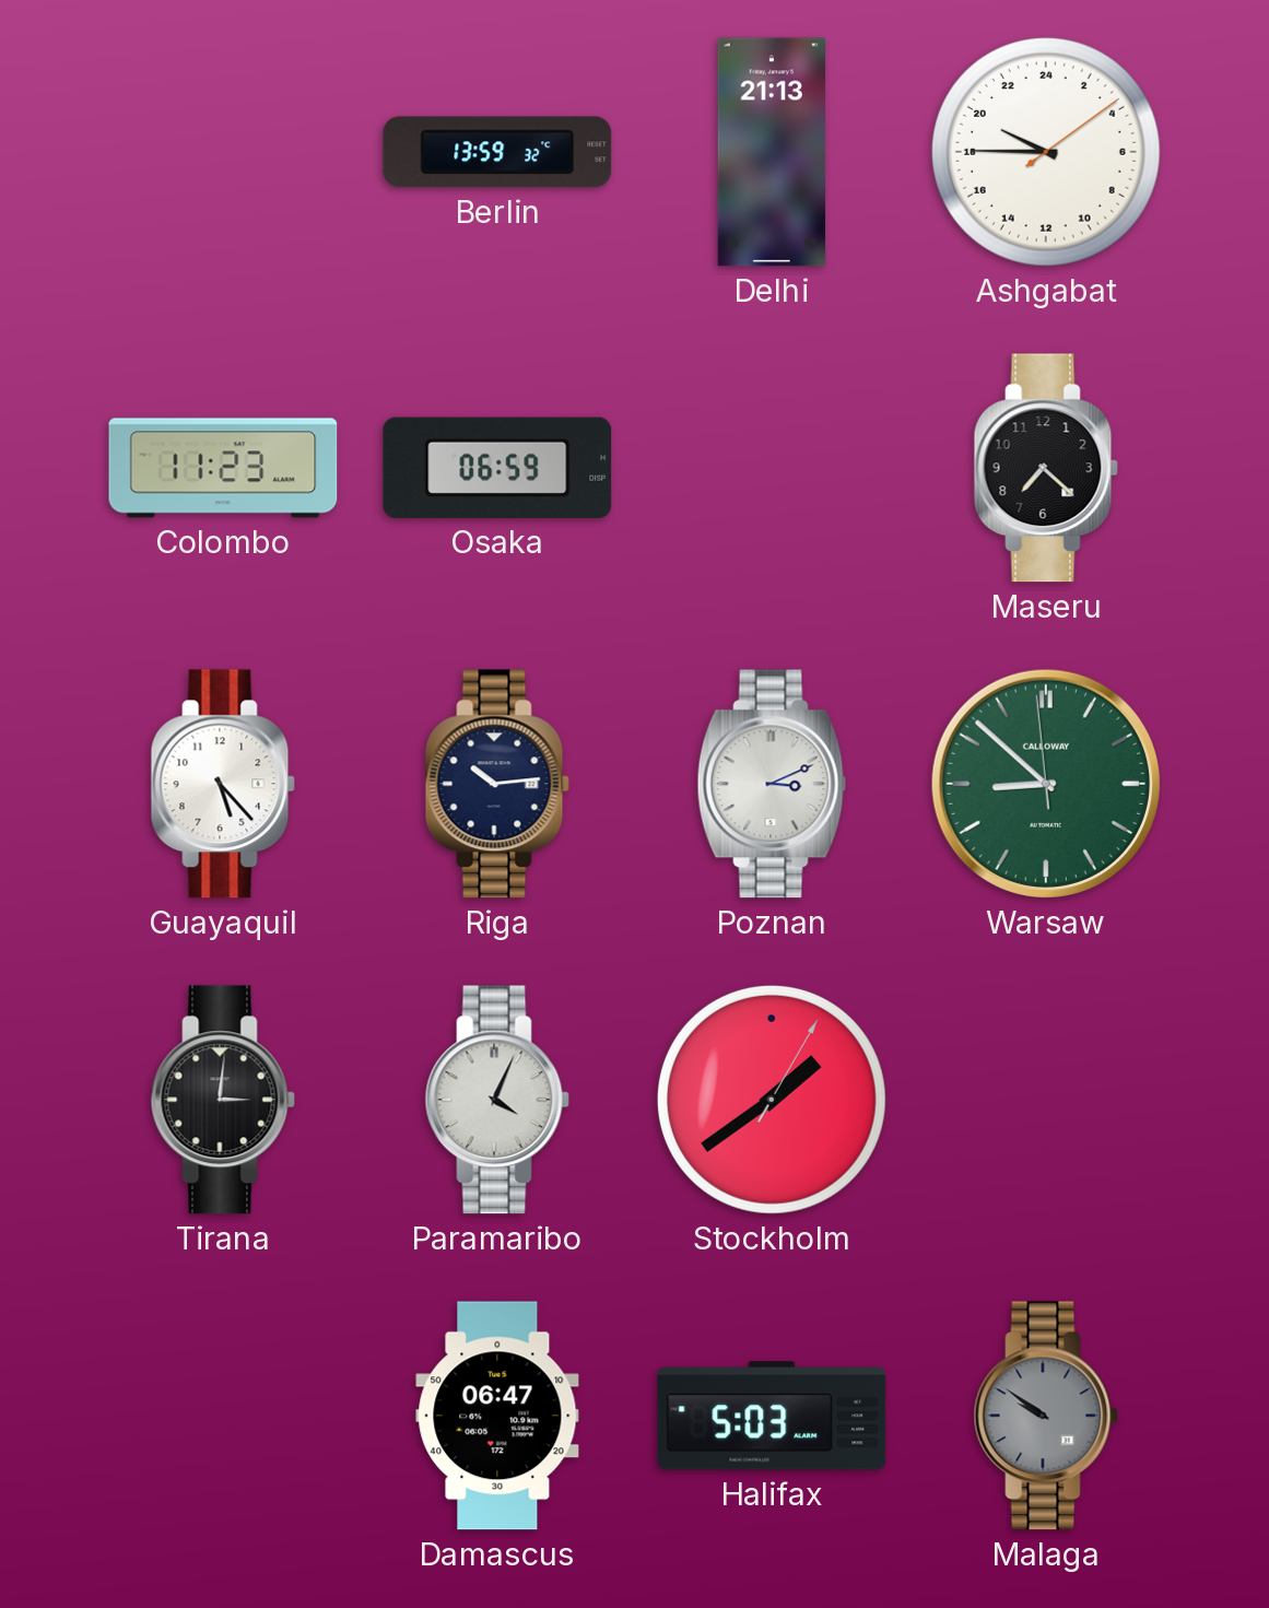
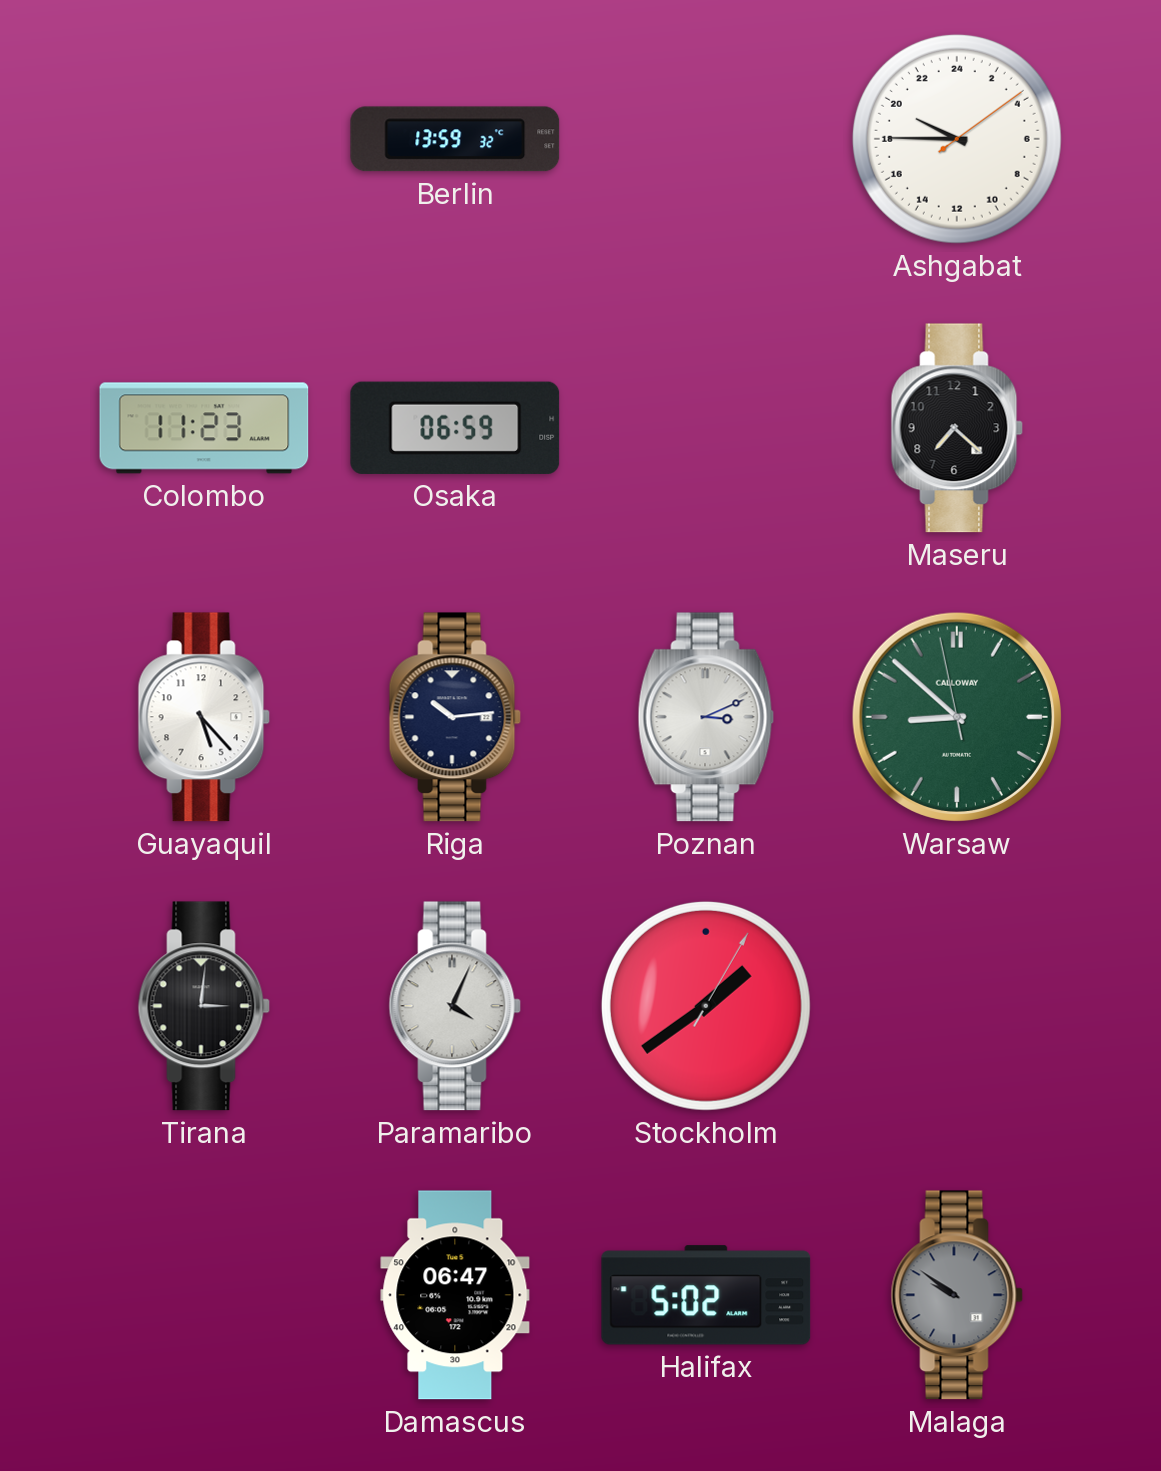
Delhi: 21:13 -> none
Warsaw: 8:51:59 -> 8:51:58
Halifax: 5:03 -> 5:02
